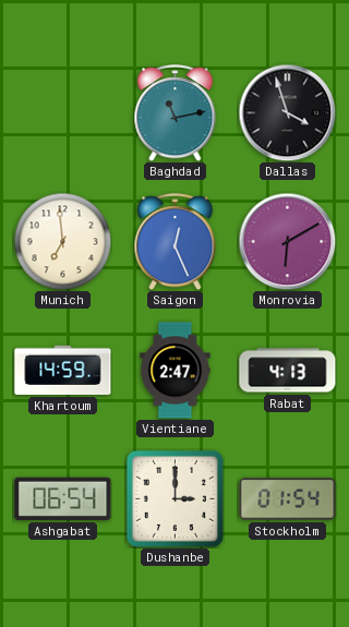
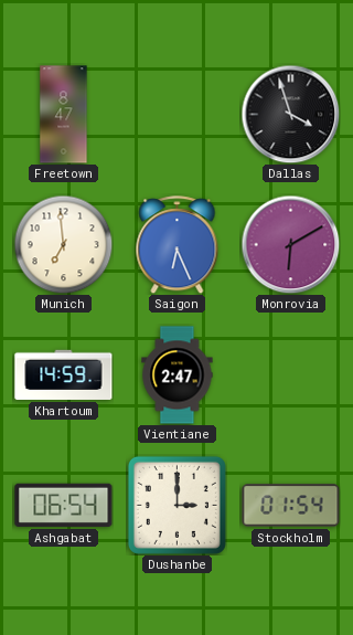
Freetown: none -> 8:47
Baghdad: 11:13 -> none
Saigon: 12:26 -> 6:26
Rabat: 4:13 -> none
